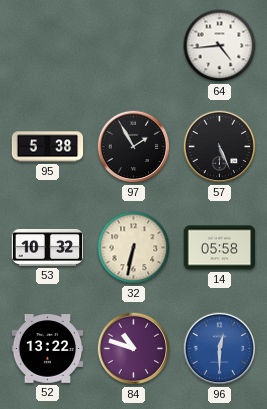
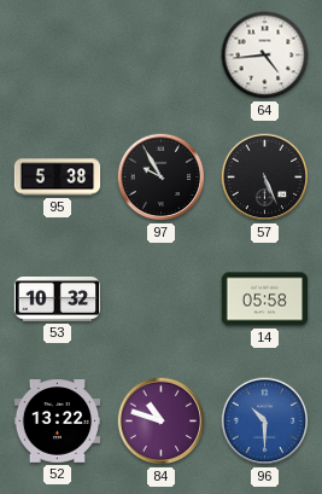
97: 1:55 -> 9:55
32: 6:32 -> none
96: 12:30 -> 10:30
